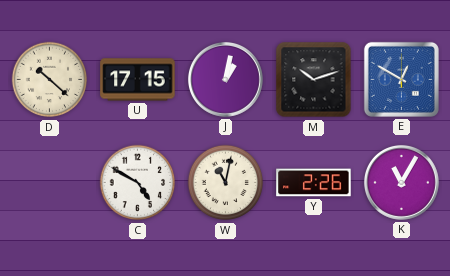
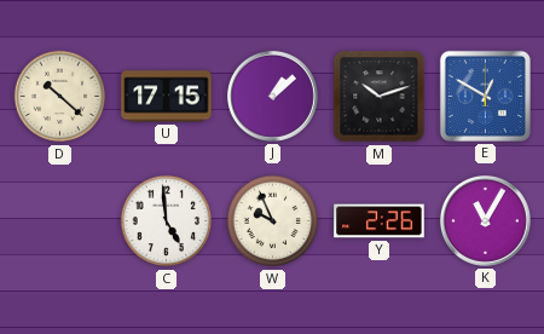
J: 1:02 -> 1:08
C: 4:50 -> 4:59
W: 11:02 -> 9:56
